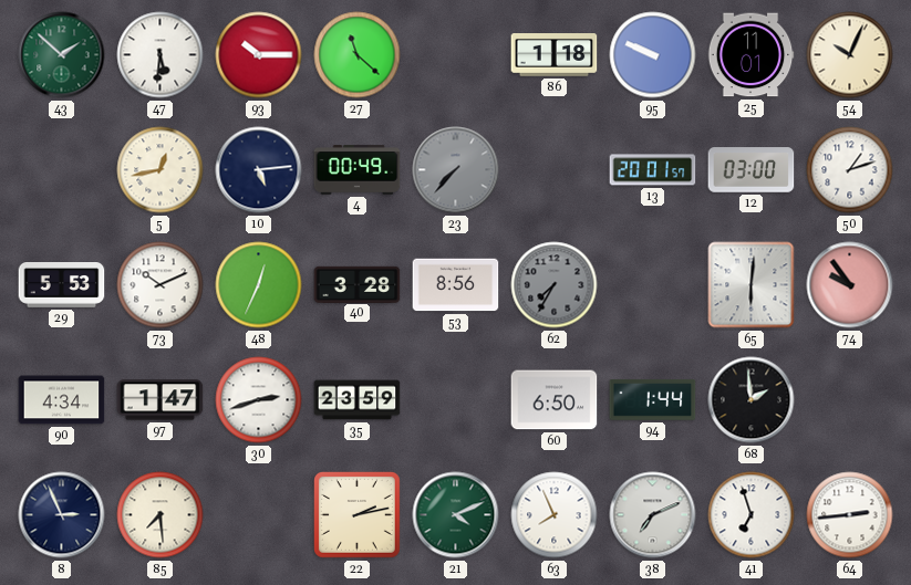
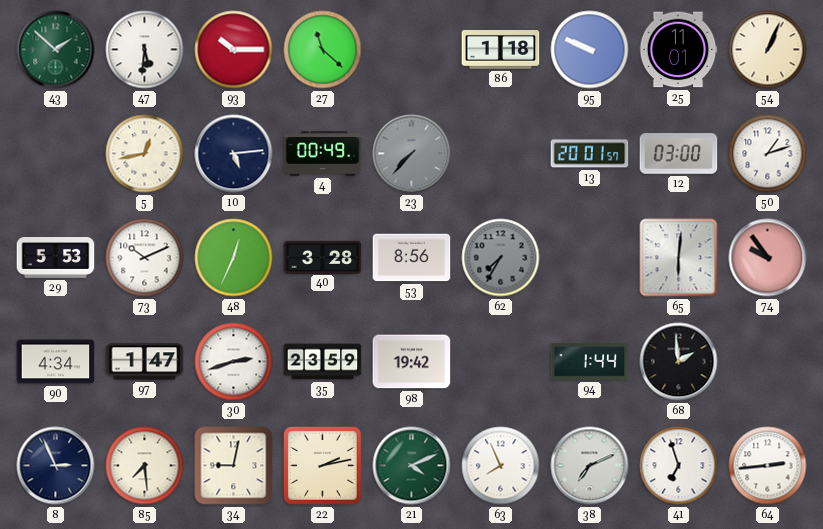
54: 10:04 -> 1:04
98: none -> 19:42
60: 6:50 -> none
34: none -> 9:02
